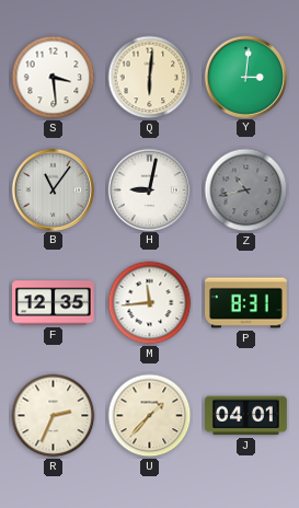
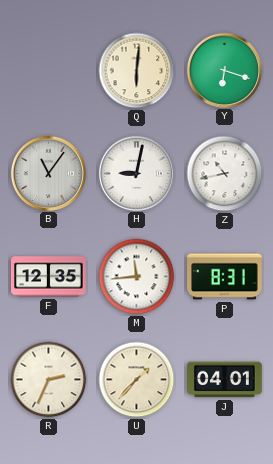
S: 3:29 -> none
Y: 3:01 -> 6:18
Z dial: grey -> white
